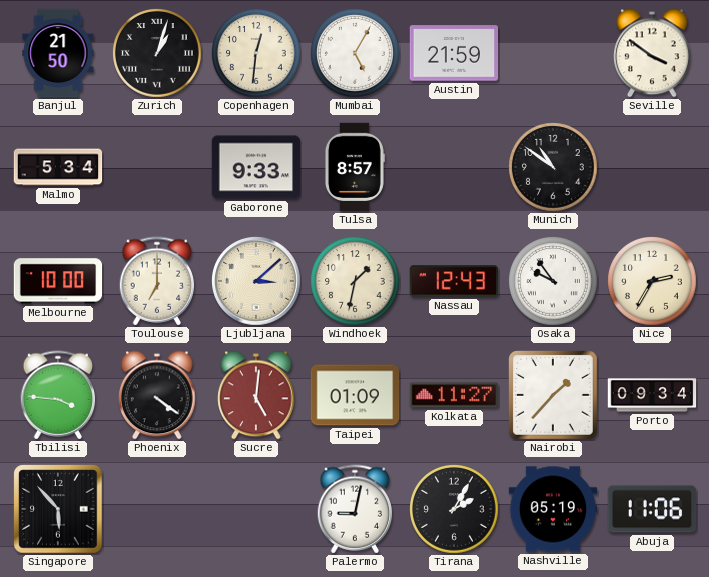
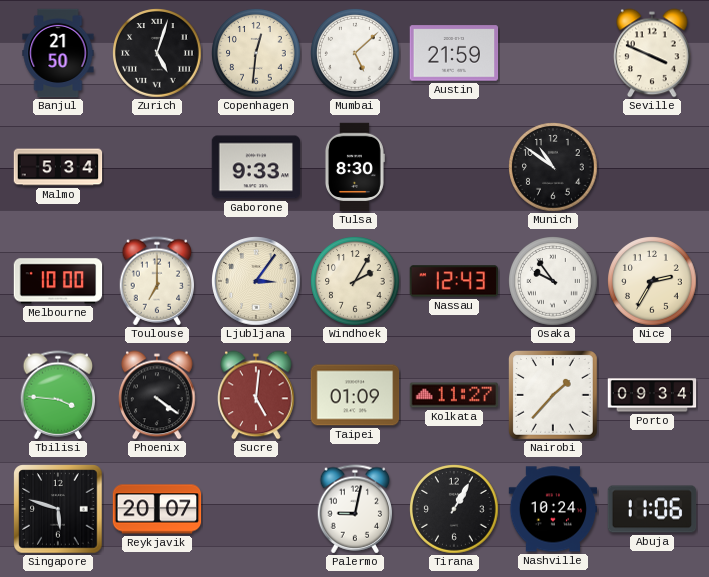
Zurich: 1:03 -> 5:03
Mumbai: 5:05 -> 5:08
Seville: 3:51 -> 3:49
Tulsa: 8:57 -> 8:30
Ljubljana: 3:08 -> 3:06
Windhoek: 1:32 -> 2:05
Singapore: 5:53 -> 5:48
Reykjavik: none -> 20:07
Tirana: 2:05 -> 1:05
Nashville: 05:19 -> 10:24
